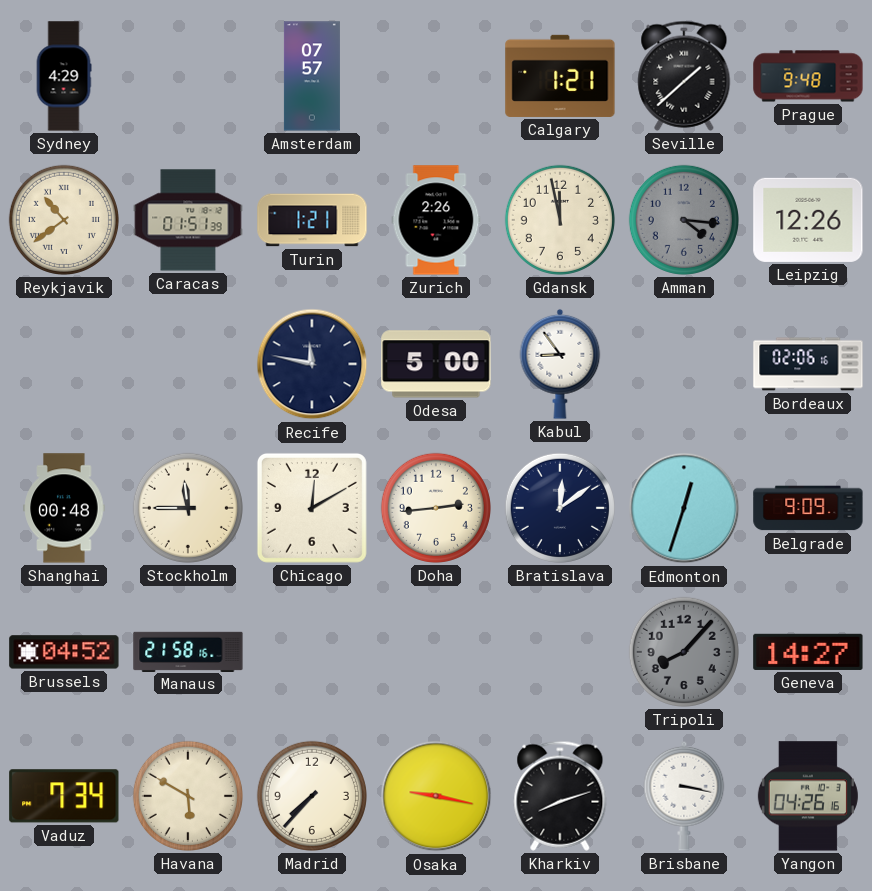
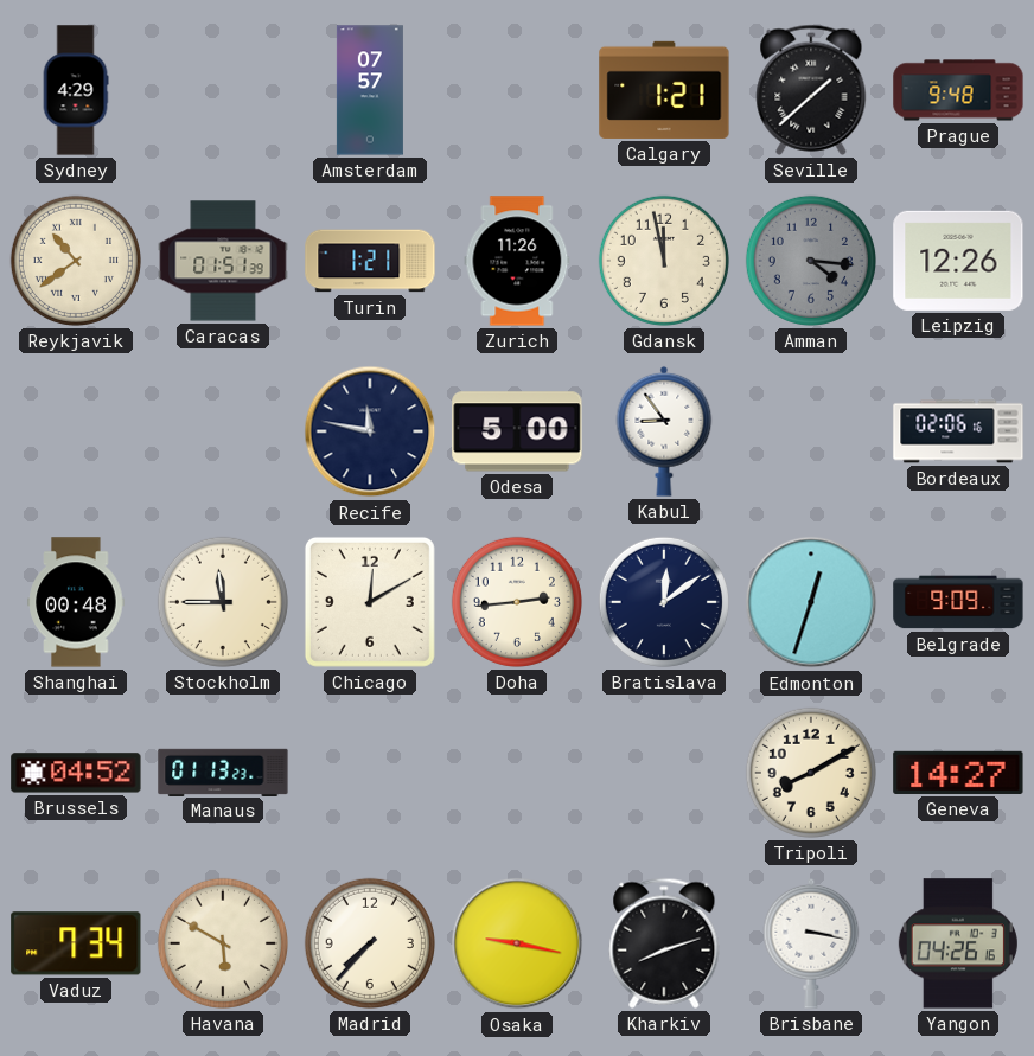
Zurich: 2:26 -> 11:26
Manaus: 21:58 -> 01:13
Tripoli: 8:07 -> 8:10
Tripoli dial: grey -> cream
